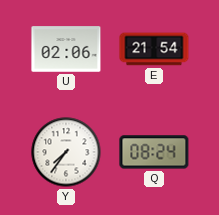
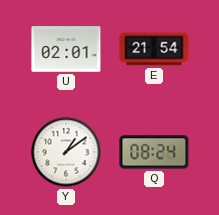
U: 02:06 -> 02:01
Y: 7:36 -> 1:09
